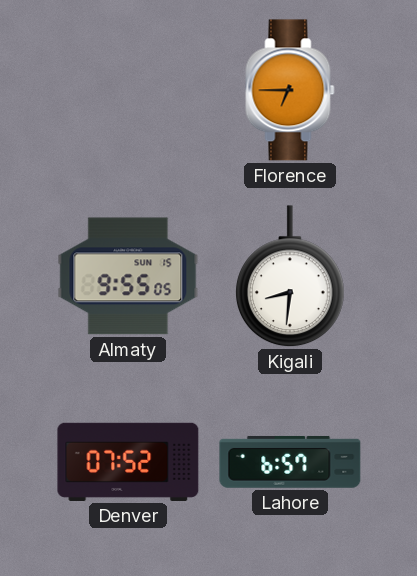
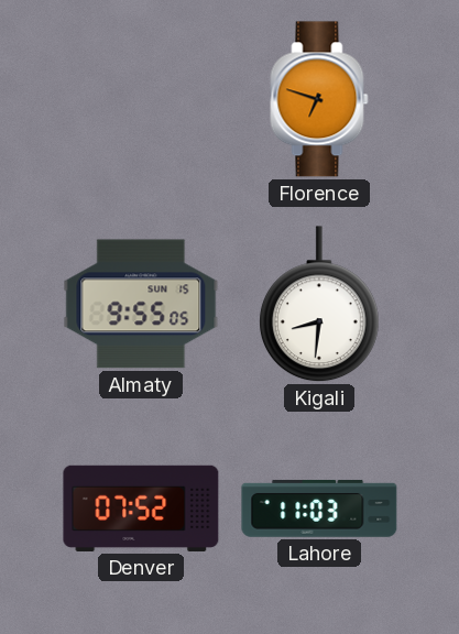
Florence: 6:45 -> 6:48
Lahore: 6:57 -> 11:03
